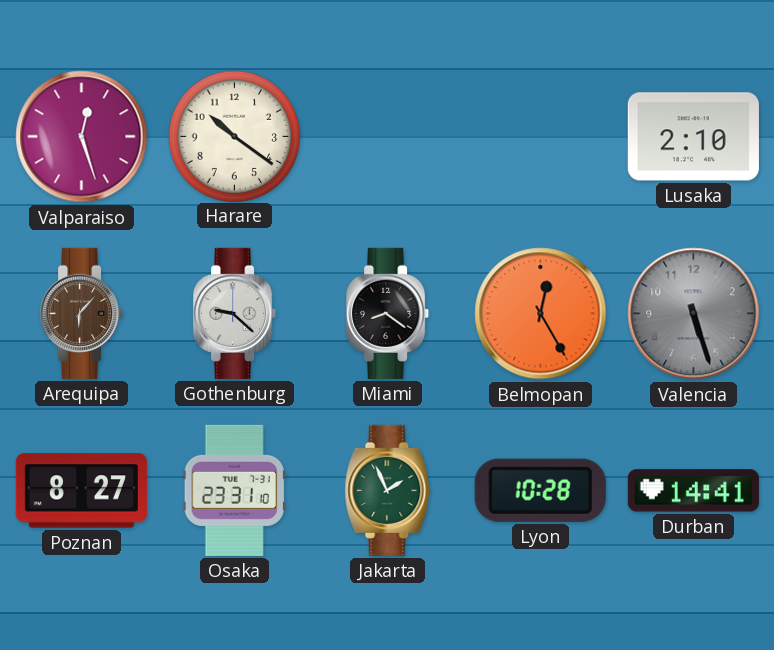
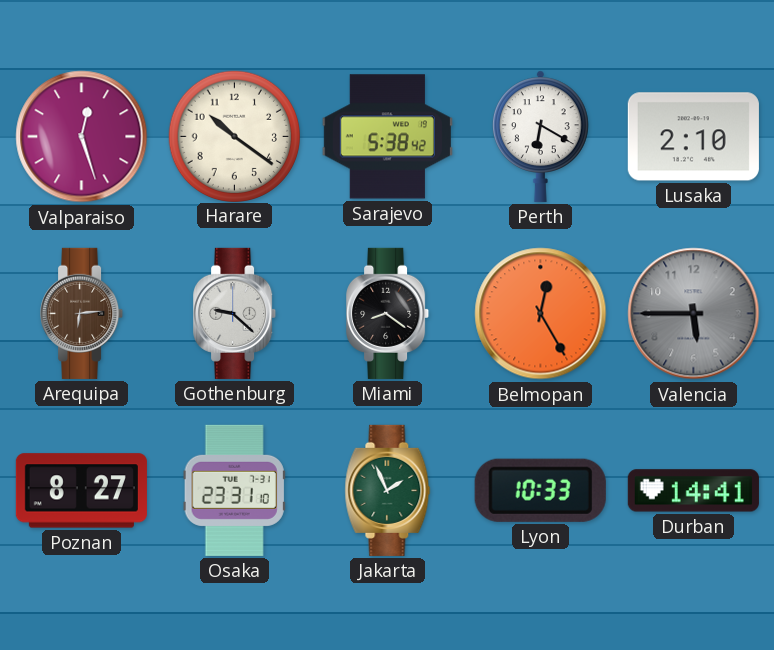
Sarajevo: none -> 5:38
Perth: none -> 6:20
Arequipa: 6:07 -> 6:14
Valencia: 5:27 -> 5:45
Lyon: 10:28 -> 10:33
